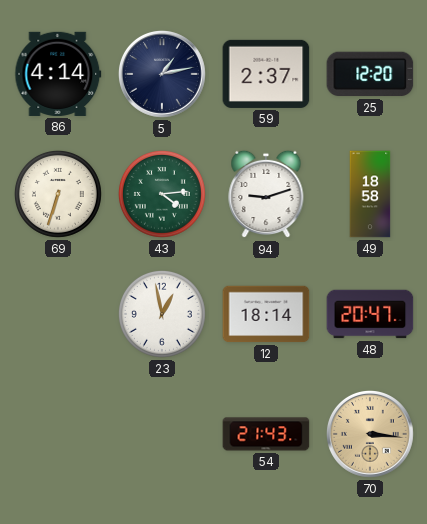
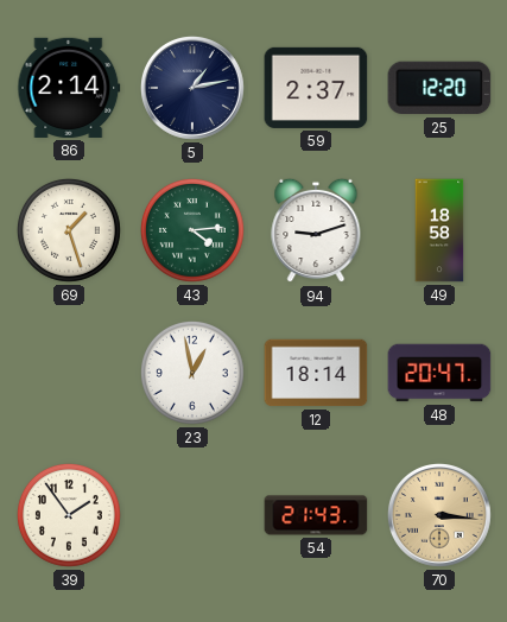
86: 4:14 -> 2:14
69: 6:33 -> 1:27
39: none -> 1:54
